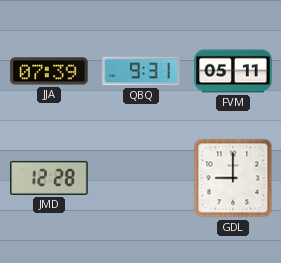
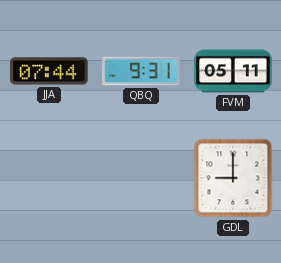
JJA: 07:39 -> 07:44
JMD: 12:28 -> none
